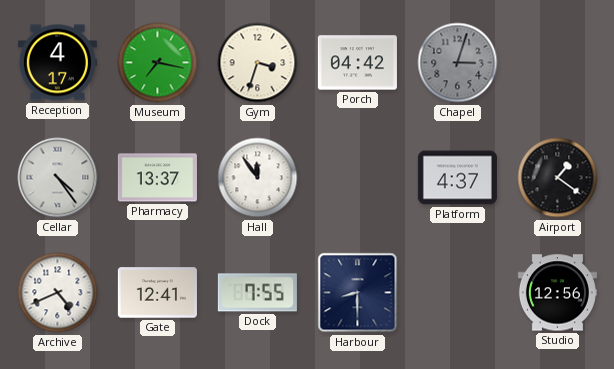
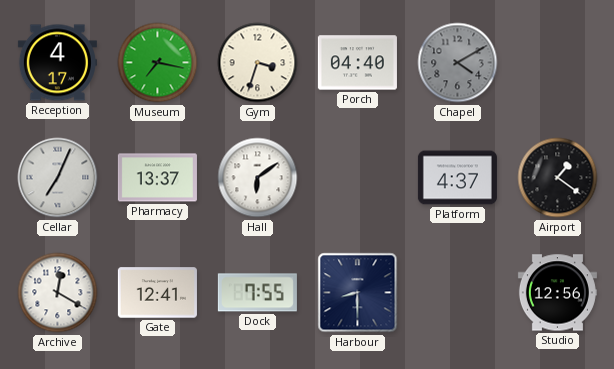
Porch: 04:42 -> 04:40
Chapel: 3:03 -> 4:10
Cellar: 4:24 -> 7:04
Hall: 11:54 -> 6:09
Archive: 4:41 -> 12:20
